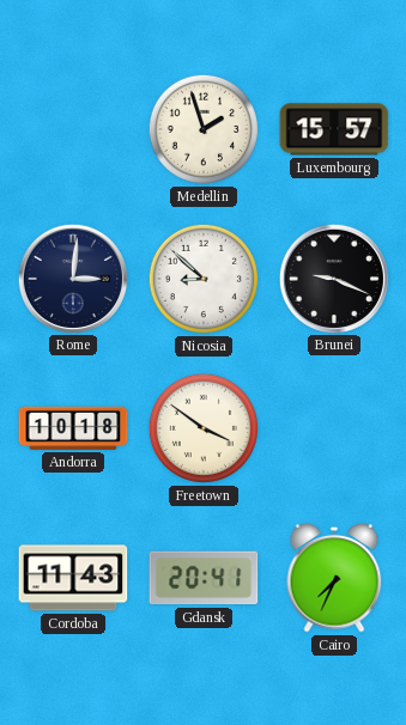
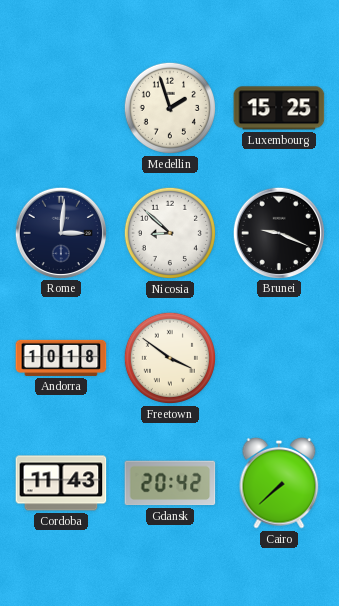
Luxembourg: 15:57 -> 15:25
Gdansk: 20:41 -> 20:42
Cairo: 7:34 -> 7:38
